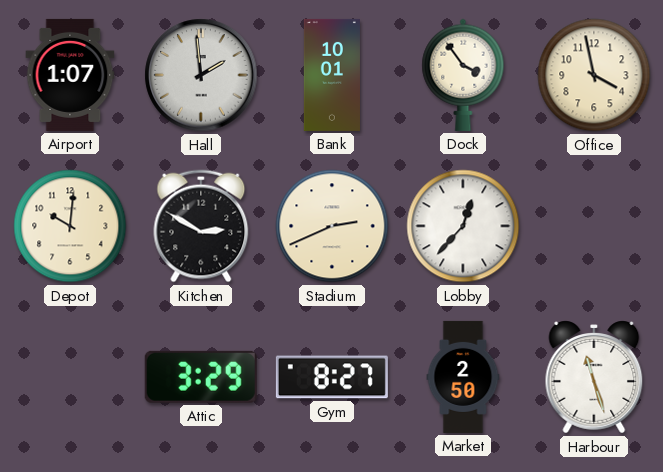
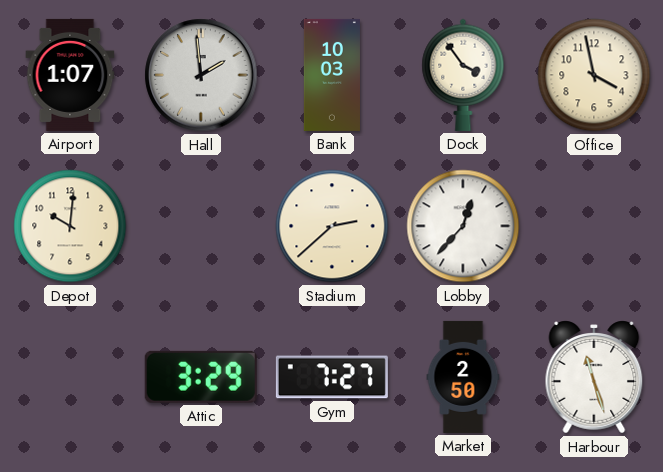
Bank: 10:01 -> 10:03
Kitchen: 2:50 -> none
Stadium: 2:41 -> 2:38
Gym: 8:27 -> 7:27
